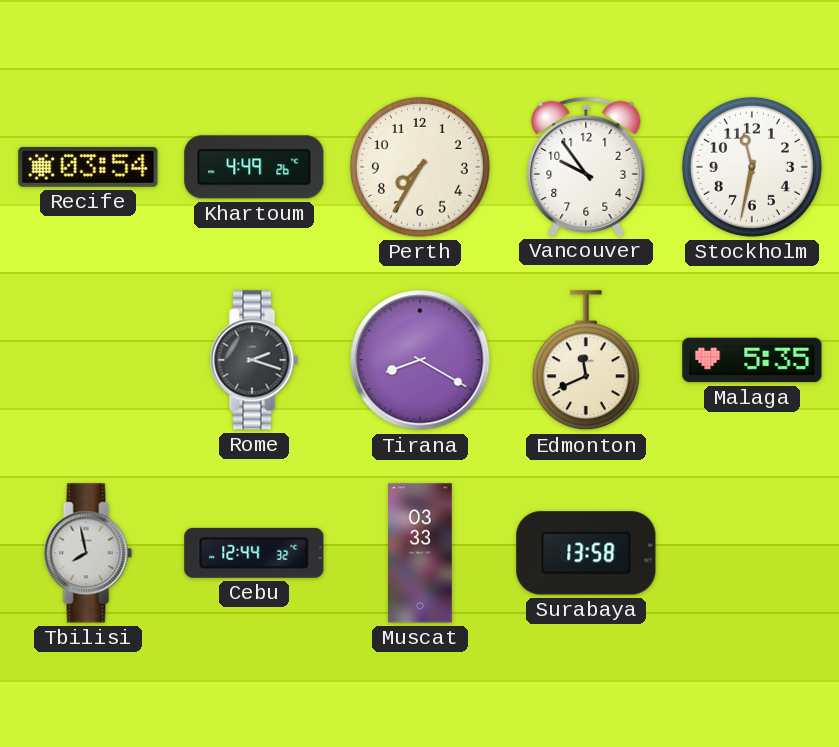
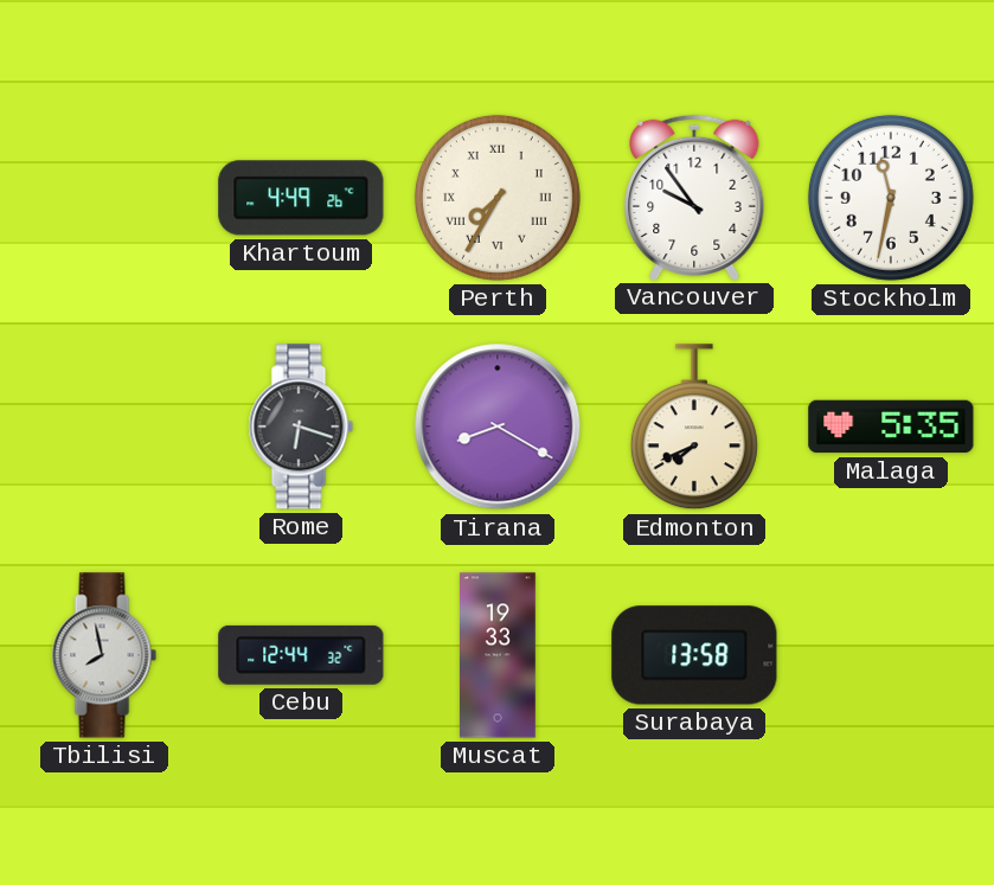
Recife: 03:54 -> none
Perth numerals: Arabic -> Roman
Rome: 2:18 -> 6:18
Edmonton: 11:41 -> 7:41
Muscat: 03:33 -> 19:33
